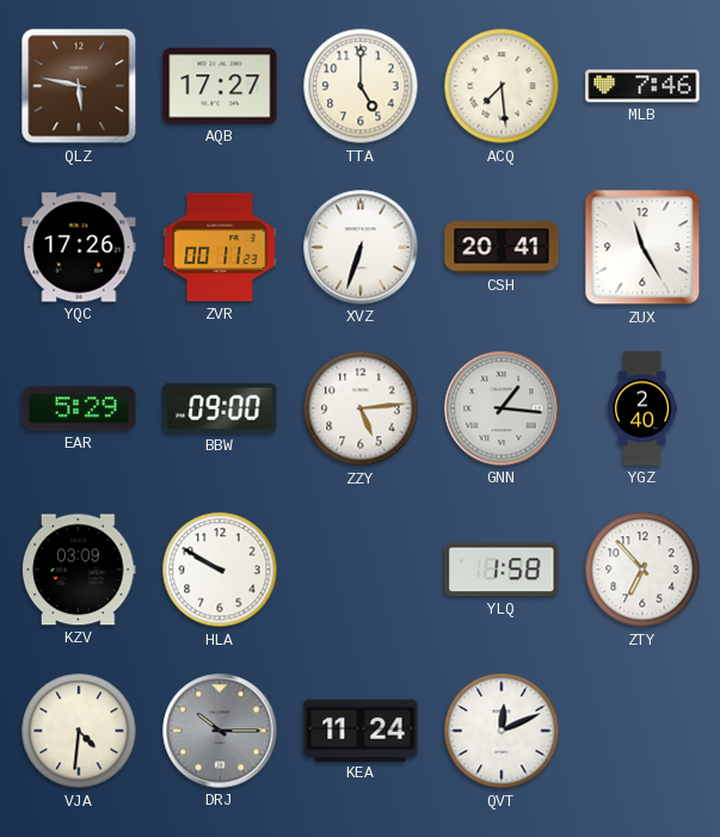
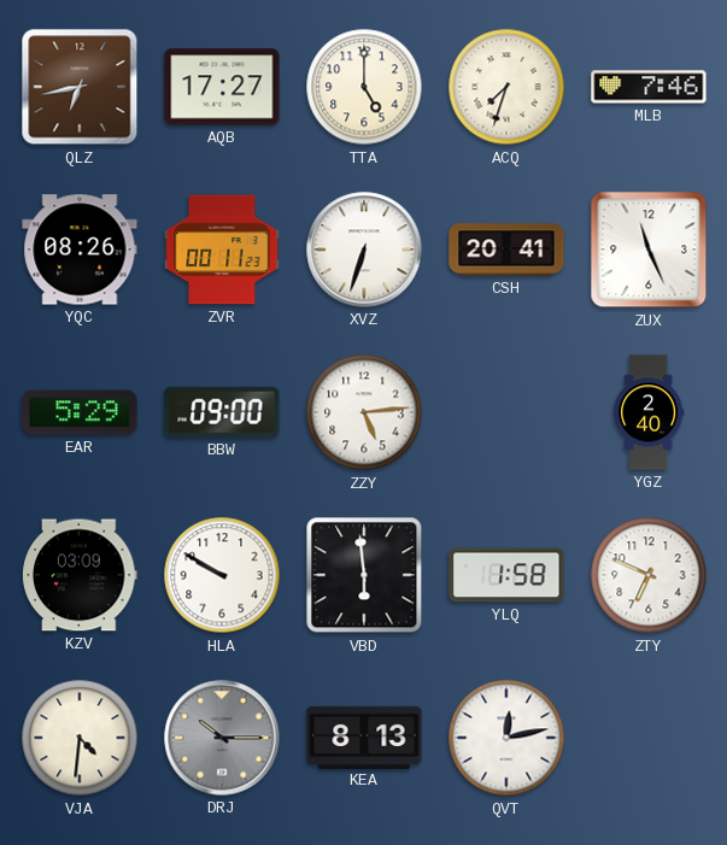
QLZ: 5:47 -> 6:43
ACQ: 7:29 -> 7:33
YQC: 17:26 -> 08:26
ZUX: 11:25 -> 11:26
GNN: 1:16 -> none
VBD: none -> 5:59
ZTY: 6:53 -> 6:49
KEA: 11:24 -> 8:13
QVT: 12:11 -> 12:13
